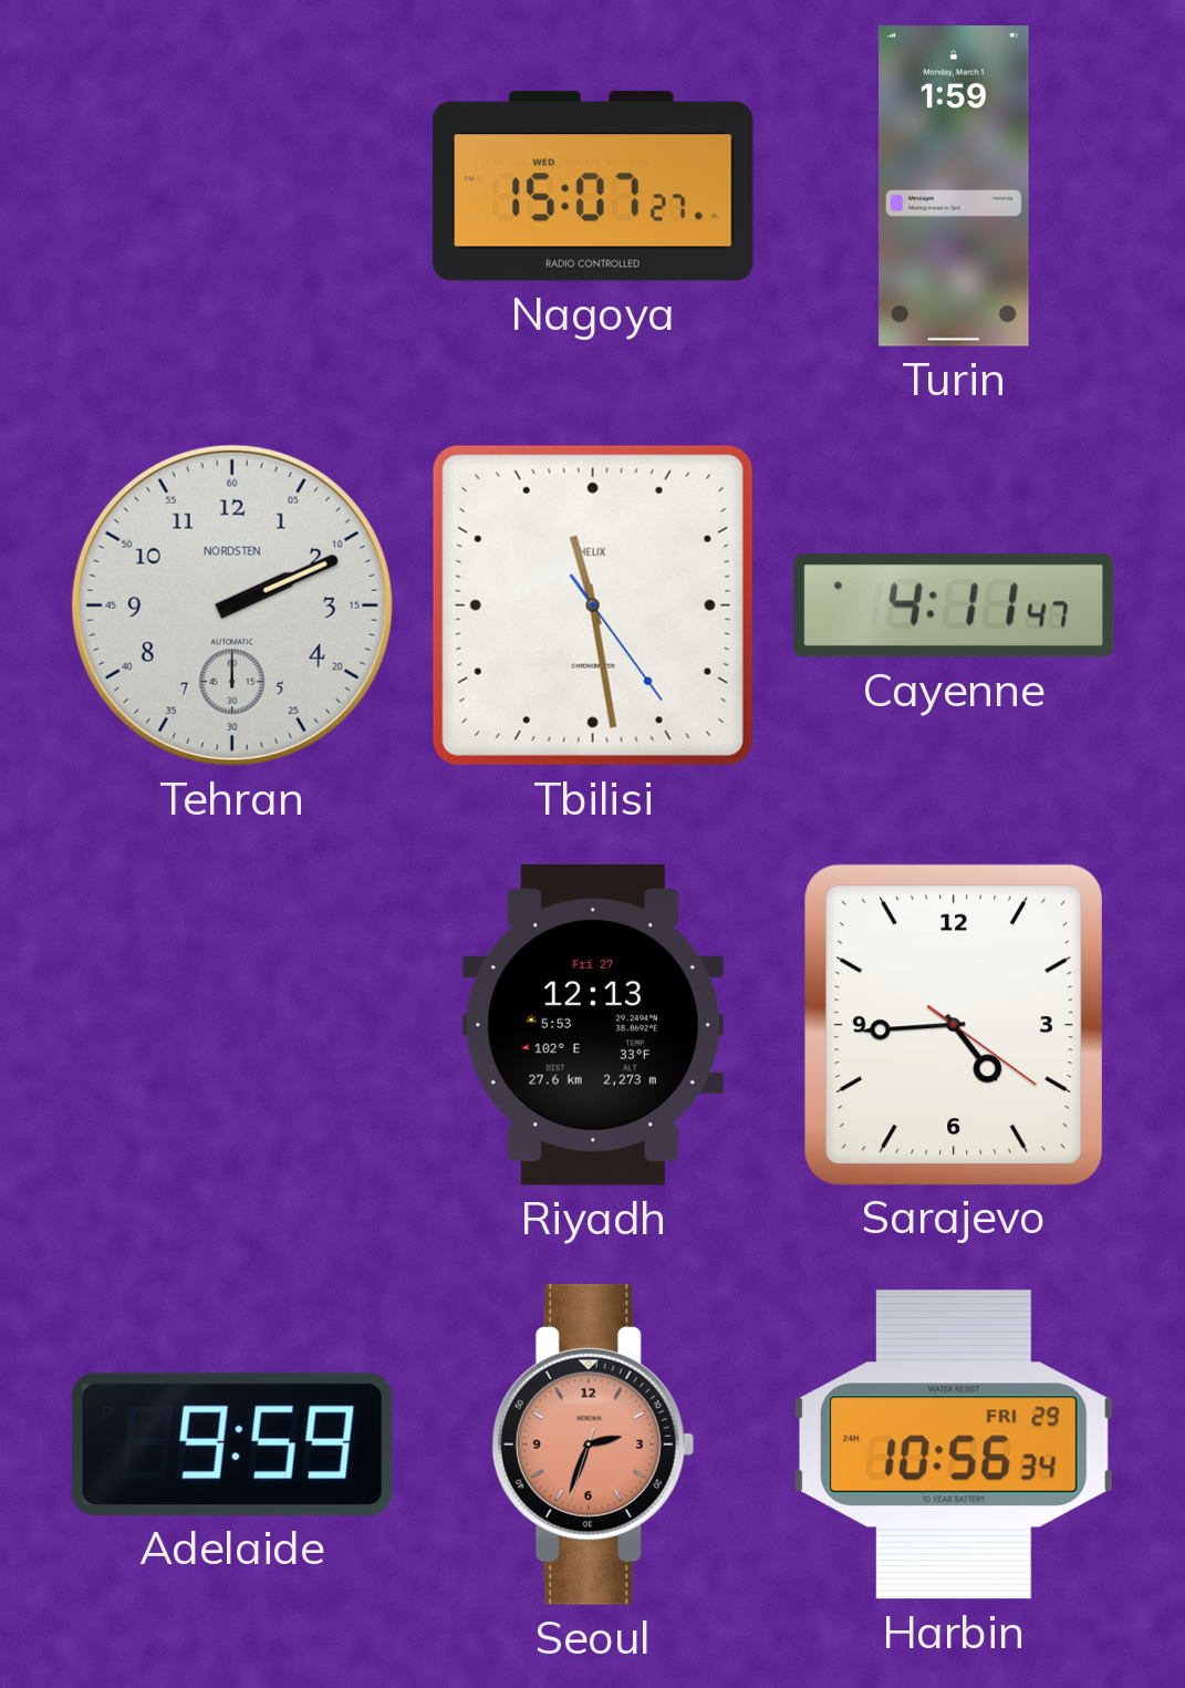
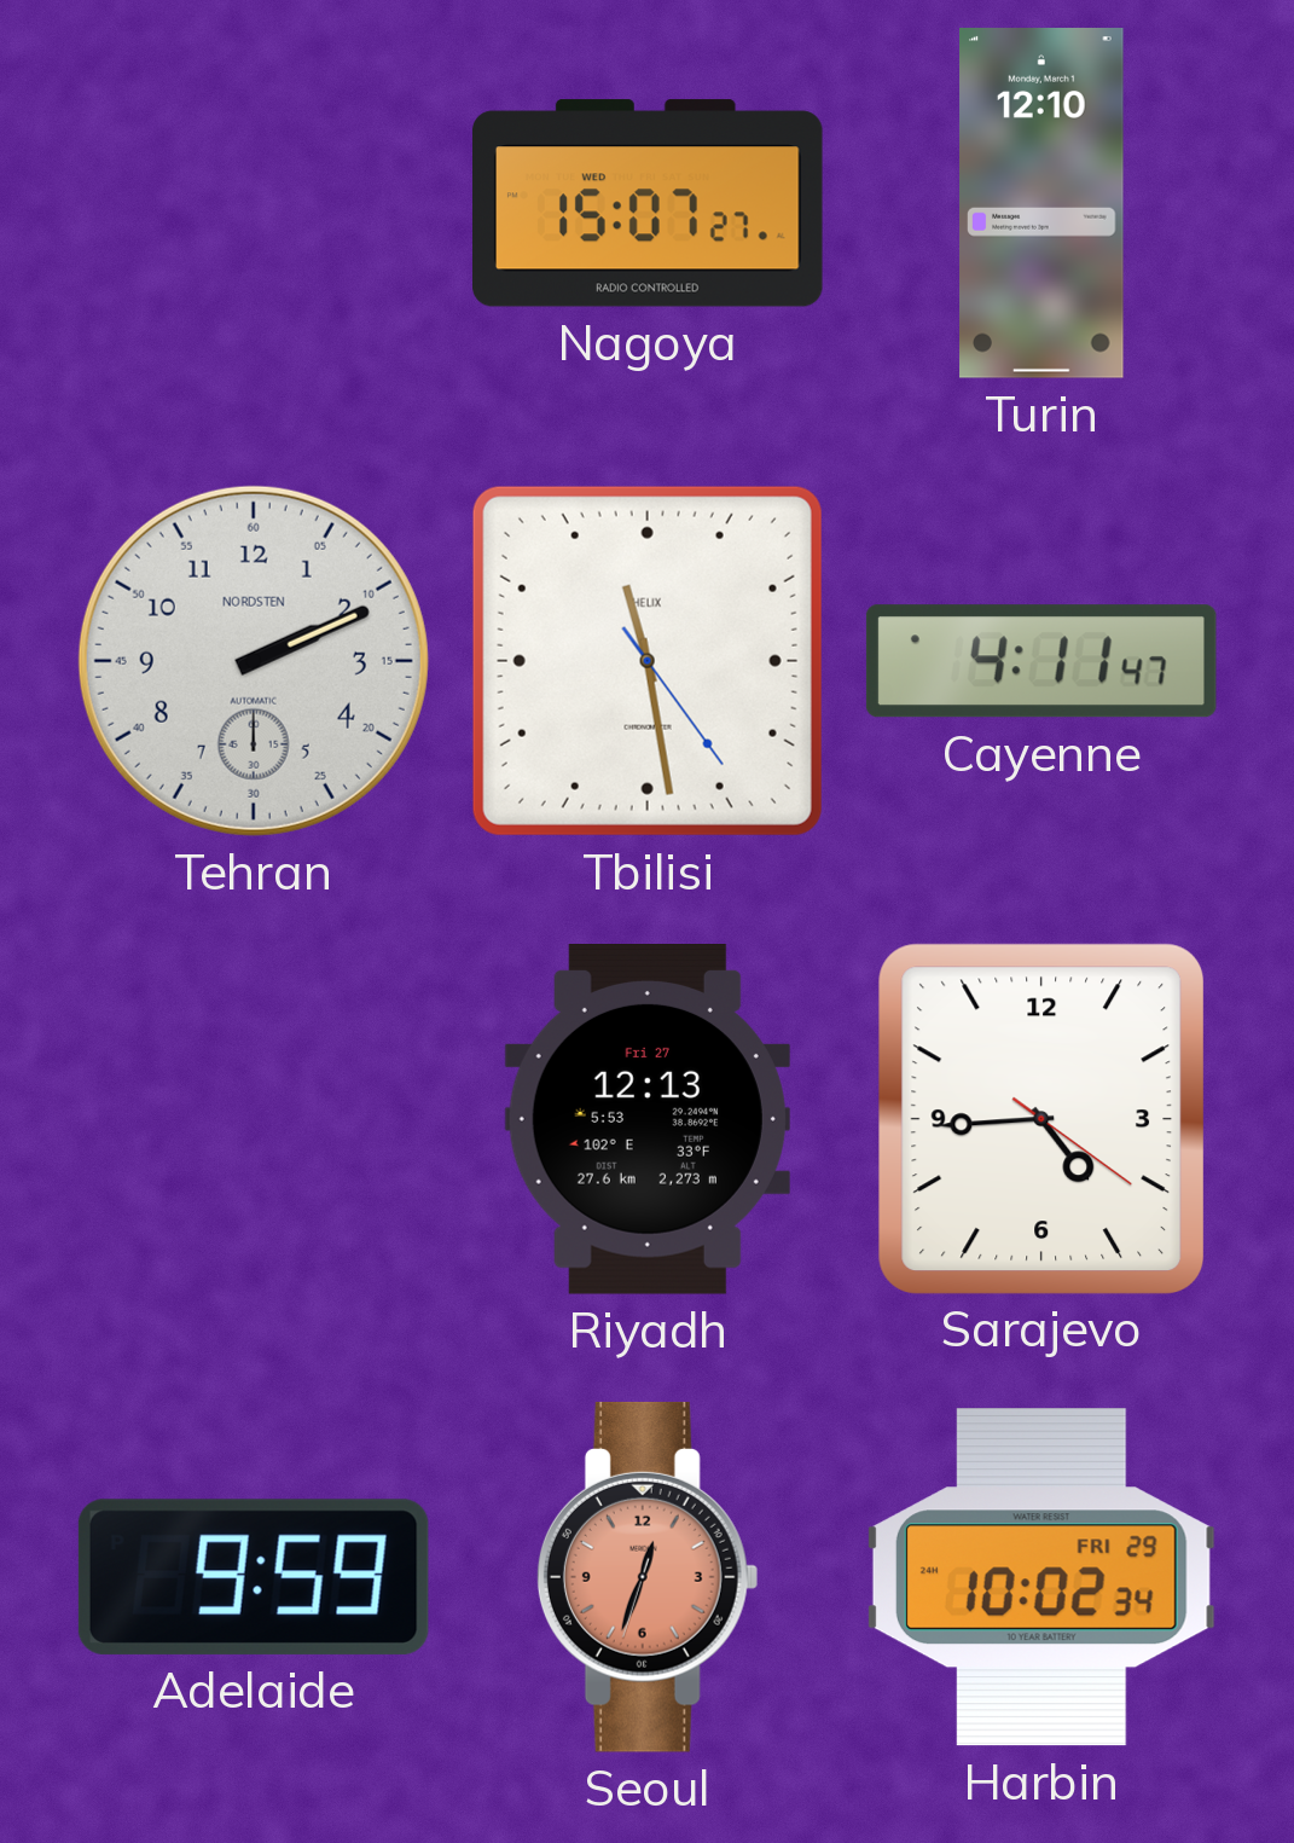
Turin: 1:59 -> 12:10
Seoul: 2:33 -> 12:33
Harbin: 10:56 -> 10:02
